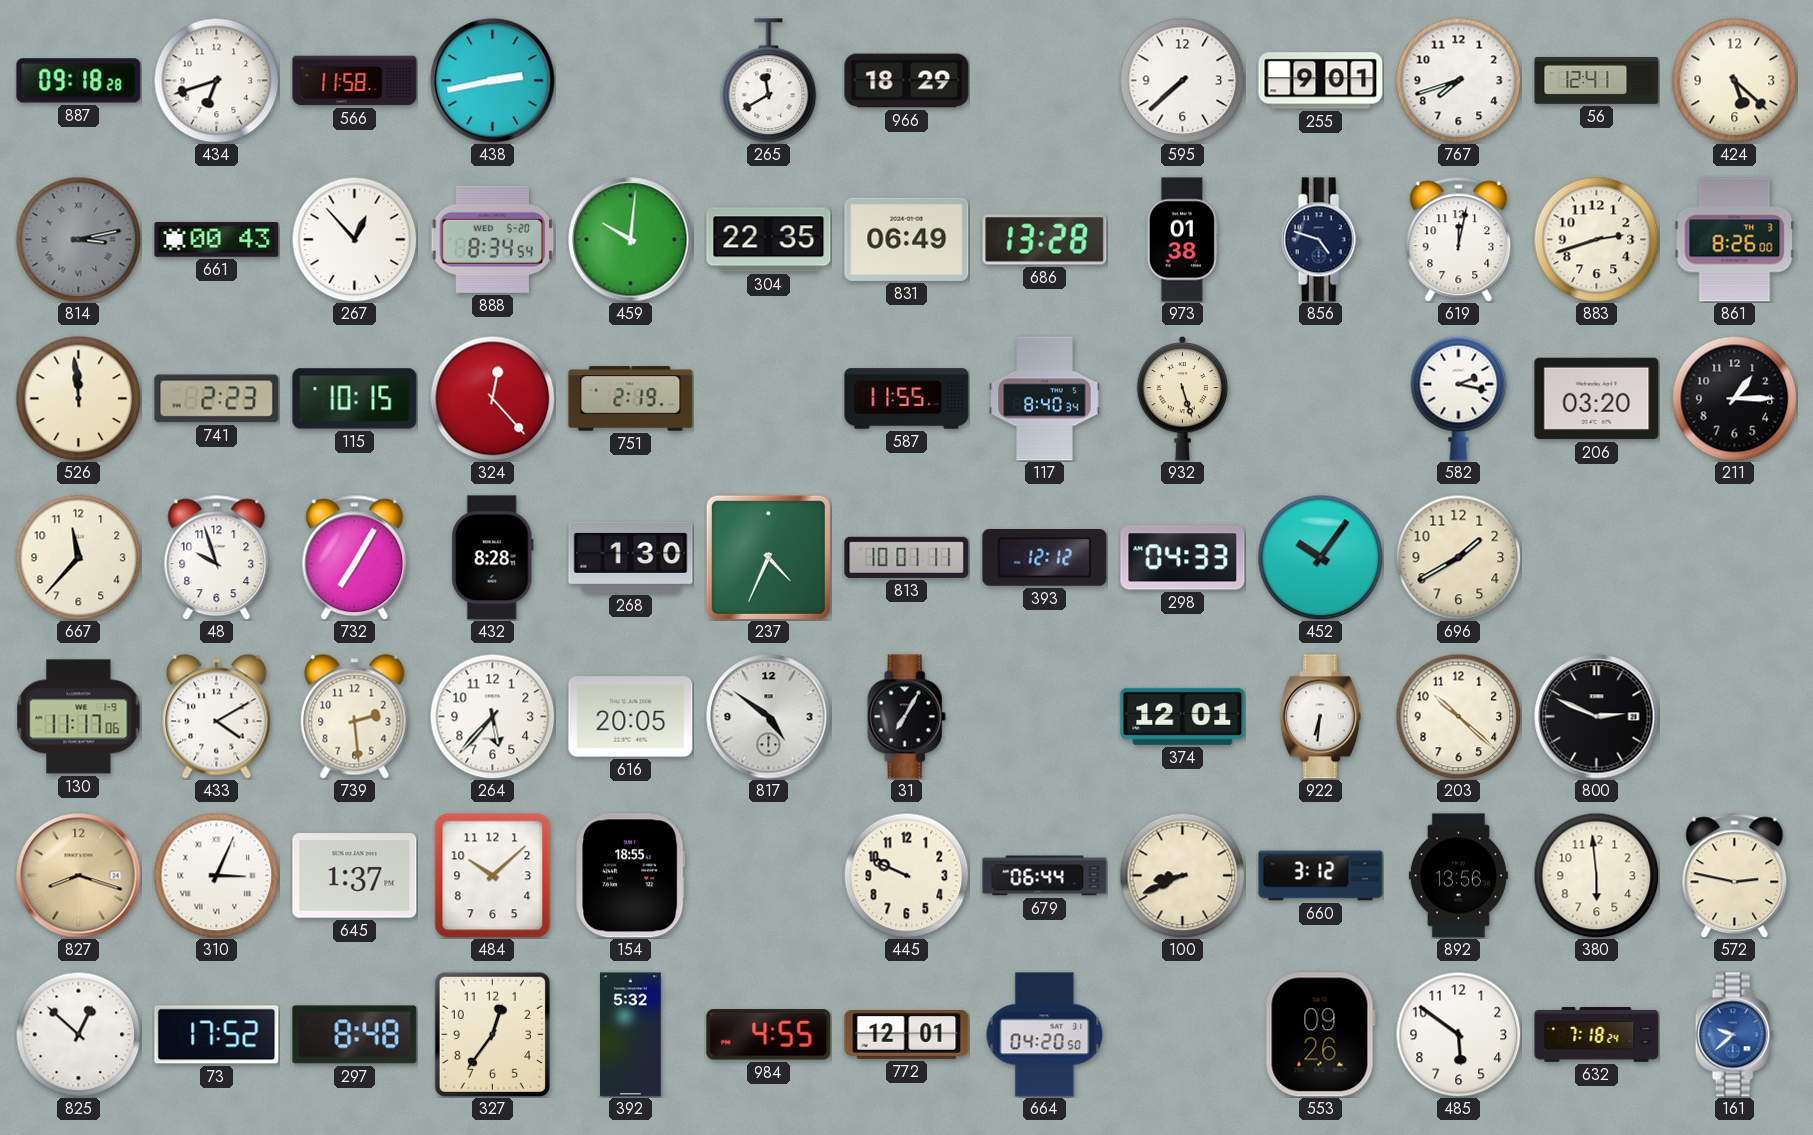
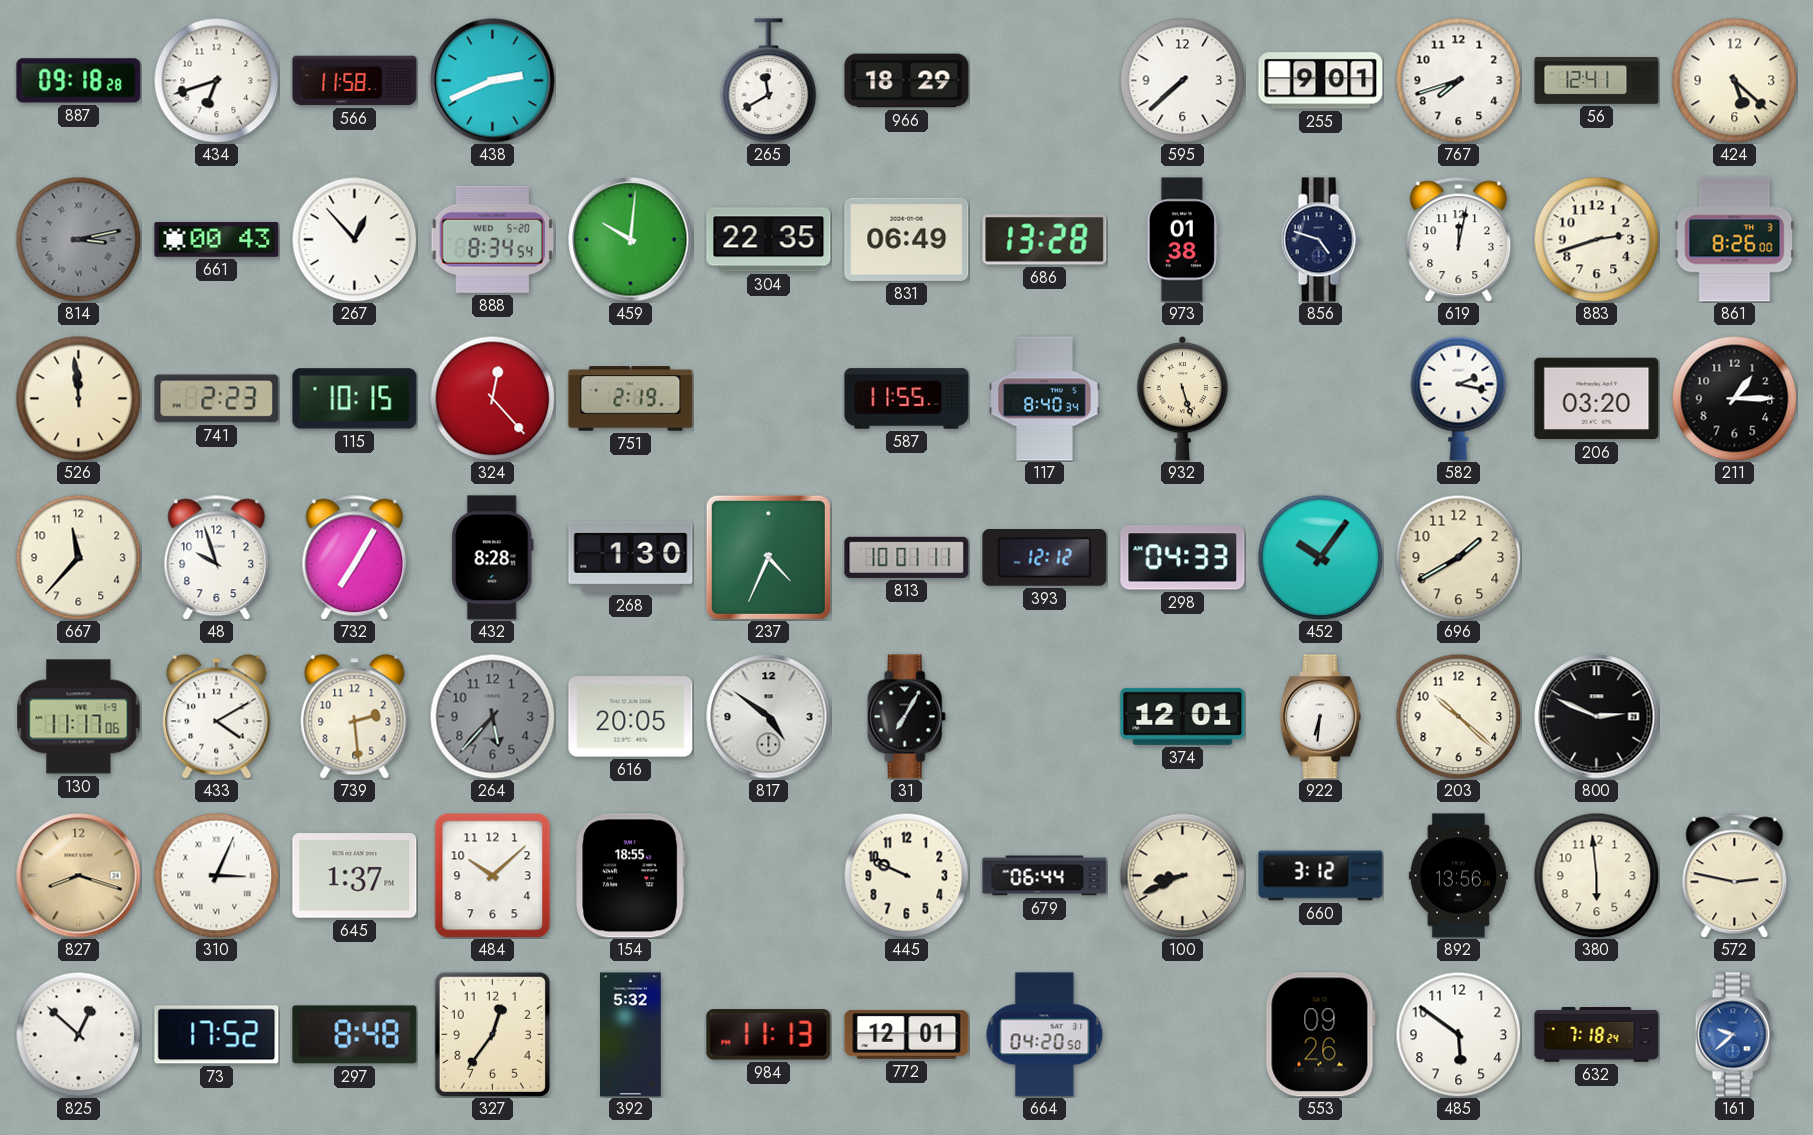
438: 2:43 -> 2:41
264 dial: white -> grey
984: 4:55 -> 11:13
